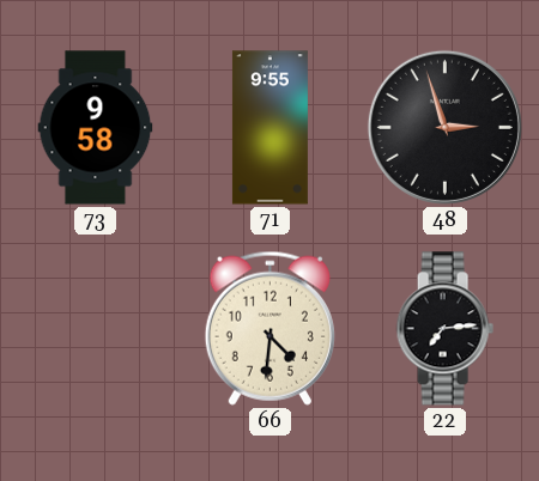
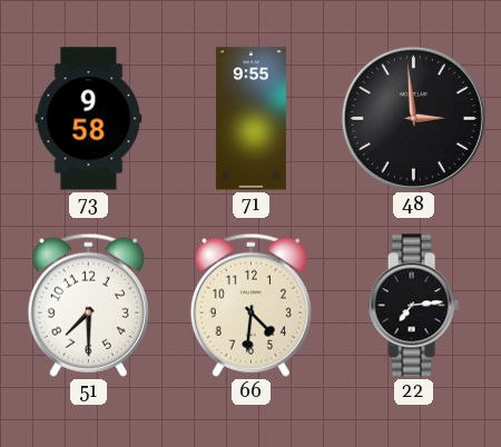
48: 2:57 -> 2:59
51: none -> 7:30
